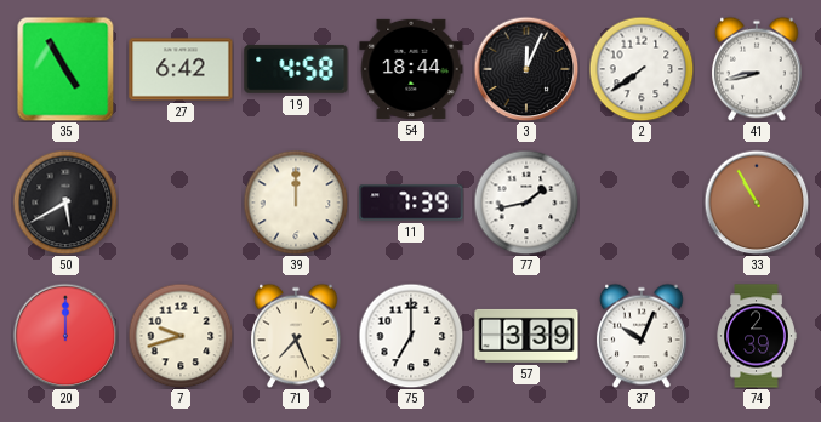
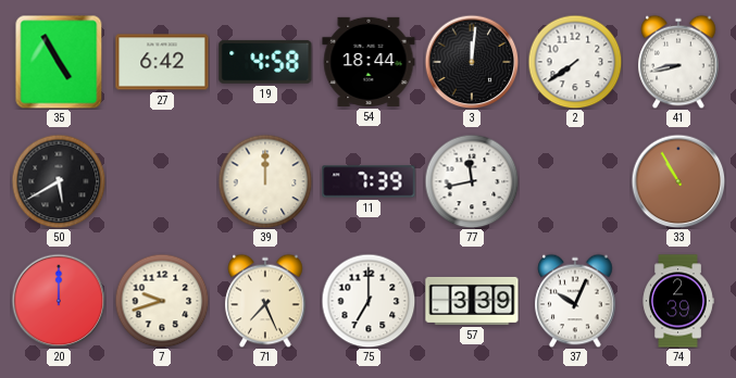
3: 12:04 -> 12:01
77: 1:43 -> 11:43
